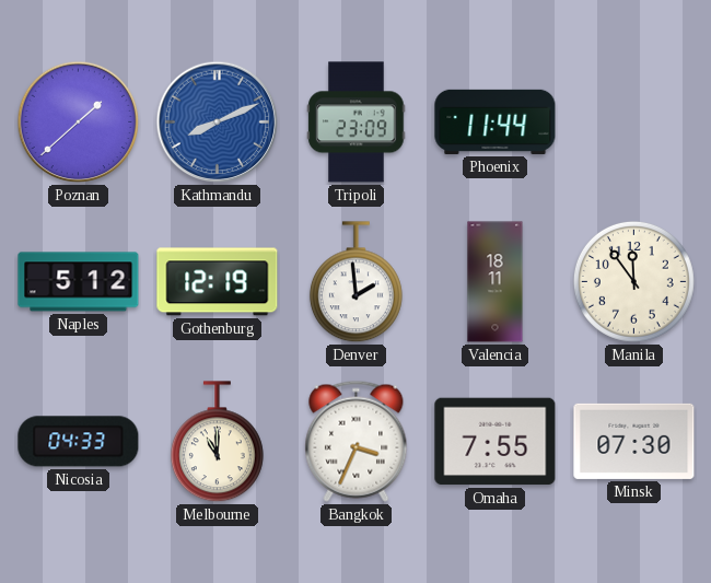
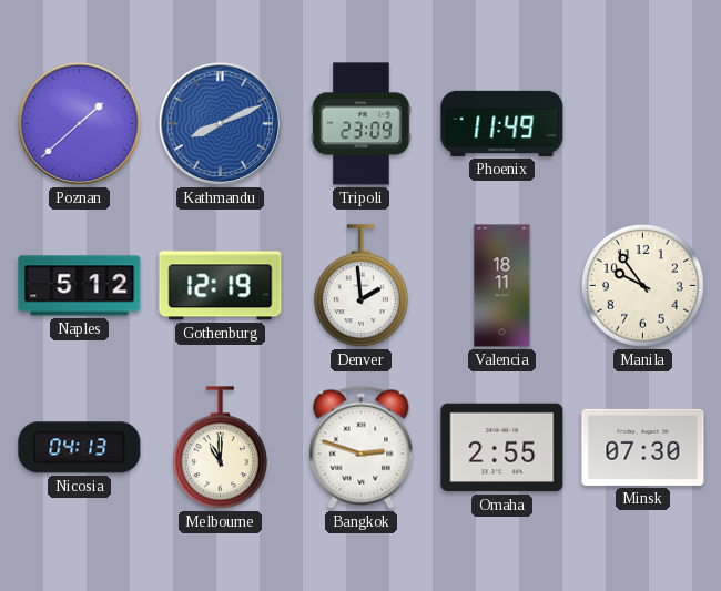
Phoenix: 11:44 -> 11:49
Manila: 11:54 -> 9:54
Nicosia: 04:33 -> 04:13
Bangkok: 3:34 -> 2:48
Omaha: 7:55 -> 2:55
